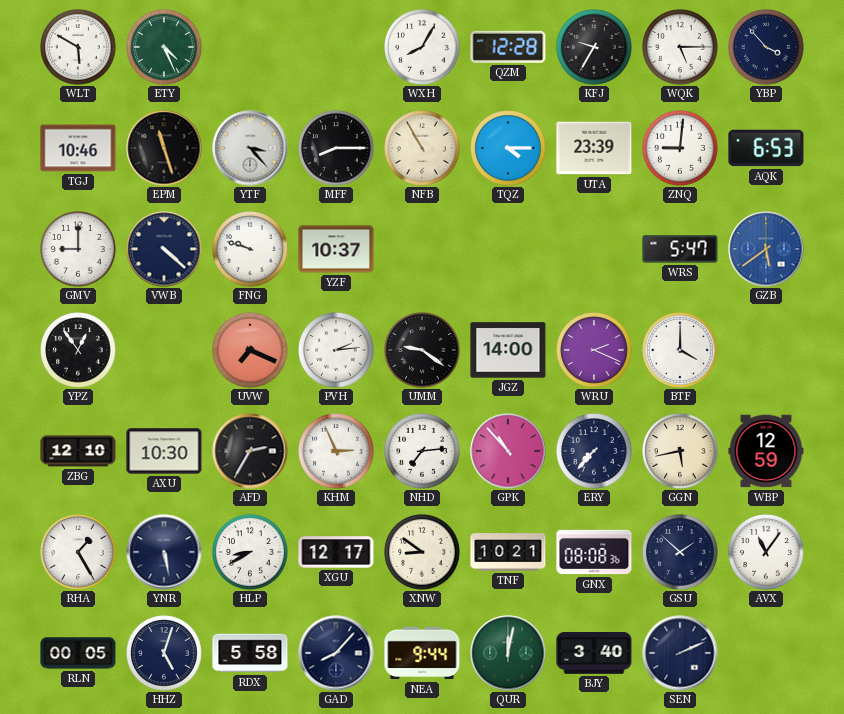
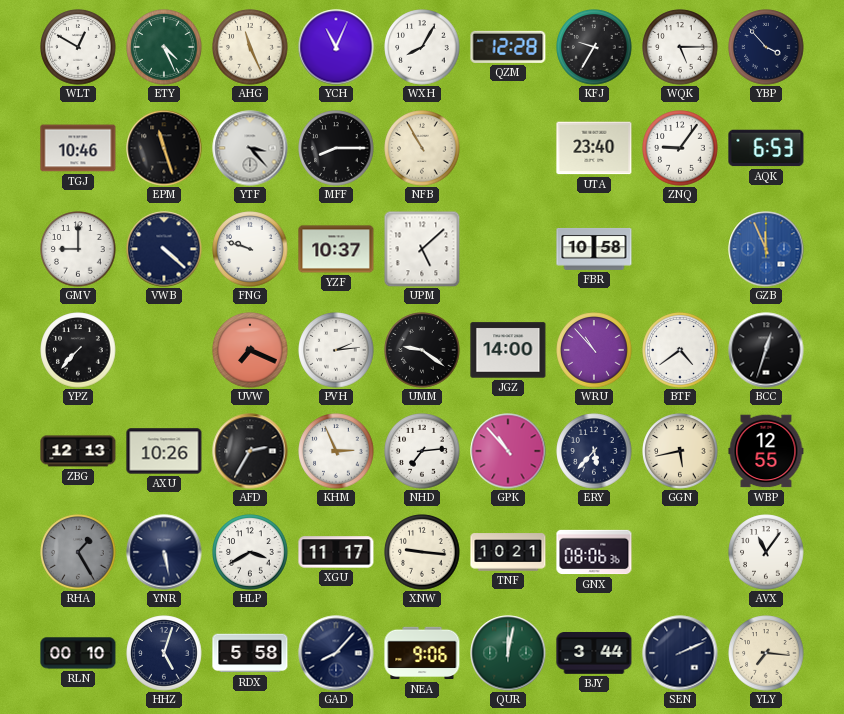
WLT: 5:50 -> 12:50
AHG: none -> 11:26
YCH: none -> 11:04
TQZ: 4:15 -> none
UTA: 23:39 -> 23:40
ZNQ: 9:01 -> 9:06
UPM: none -> 5:08
FBR: none -> 10:58
WRS: 5:47 -> none
GZB: 5:39 -> 11:56
YPZ: 12:54 -> 7:37
WRU: 2:19 -> 10:53
BTF: 4:00 -> 4:39
BCC: none -> 12:33
ZBG: 12:10 -> 12:13
AXU: 10:30 -> 10:26
ERY: 7:37 -> 5:37
WBP: 12:59 -> 12:55
RHA dial: white -> grey
HLP: 8:40 -> 3:40
XGU: 12:17 -> 11:17
XNW: 8:51 -> 9:16
GNX: 08:08 -> 08:06
GSU: 1:52 -> none
RLN: 00:05 -> 00:10
NEA: 9:44 -> 9:06
BJY: 3:40 -> 3:44
YLY: none -> 7:16
